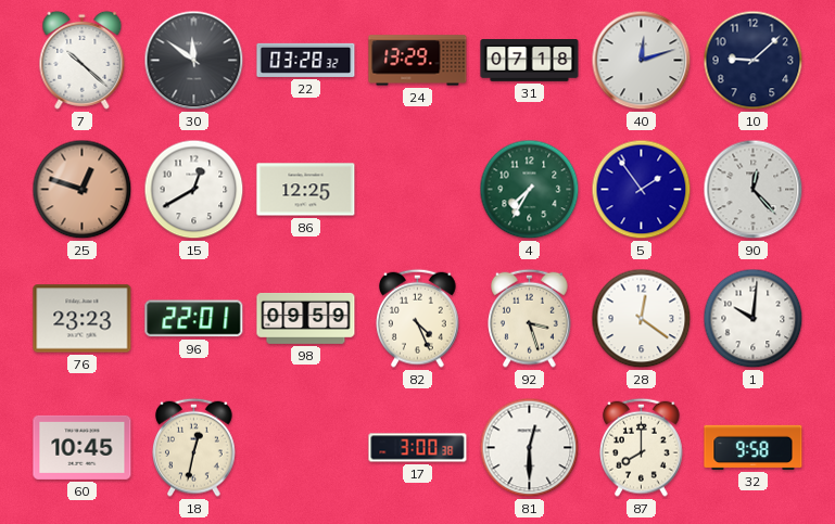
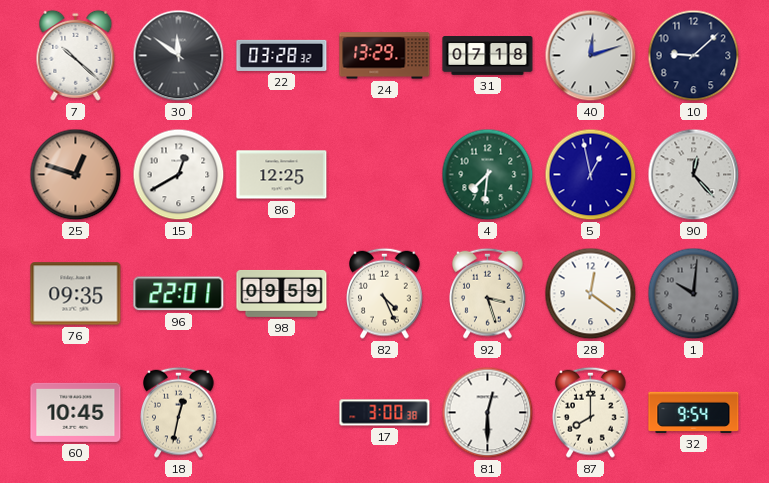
4: 7:35 -> 7:31
5: 1:54 -> 12:58
76: 23:23 -> 09:35
1 dial: white -> grey
32: 9:58 -> 9:54
